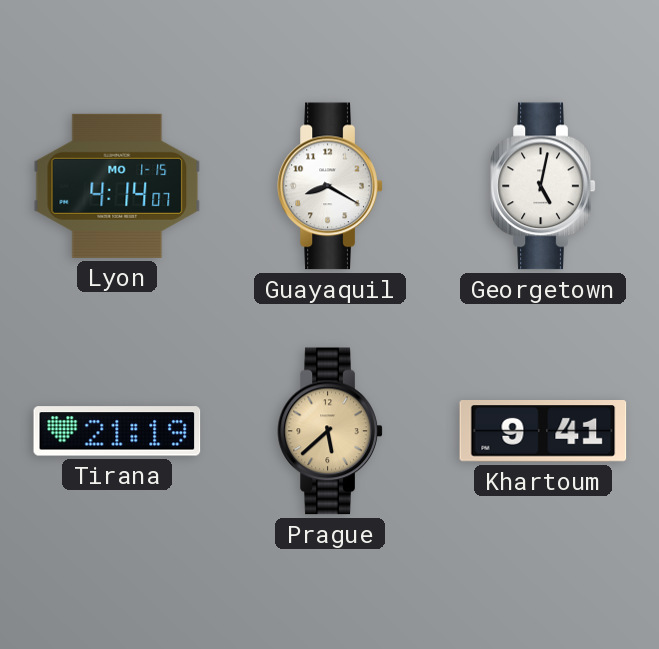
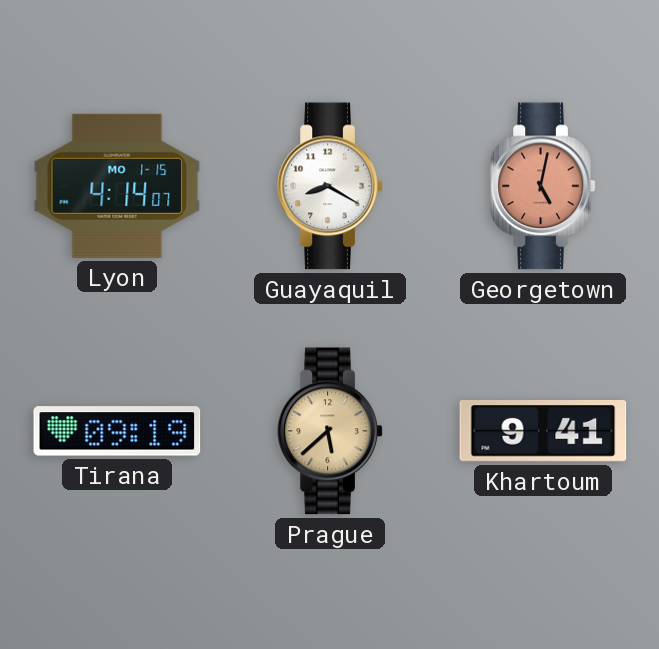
Georgetown dial: white -> salmon
Tirana: 21:19 -> 09:19
